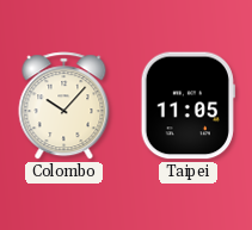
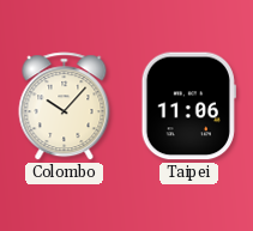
Taipei: 11:05 -> 11:06
